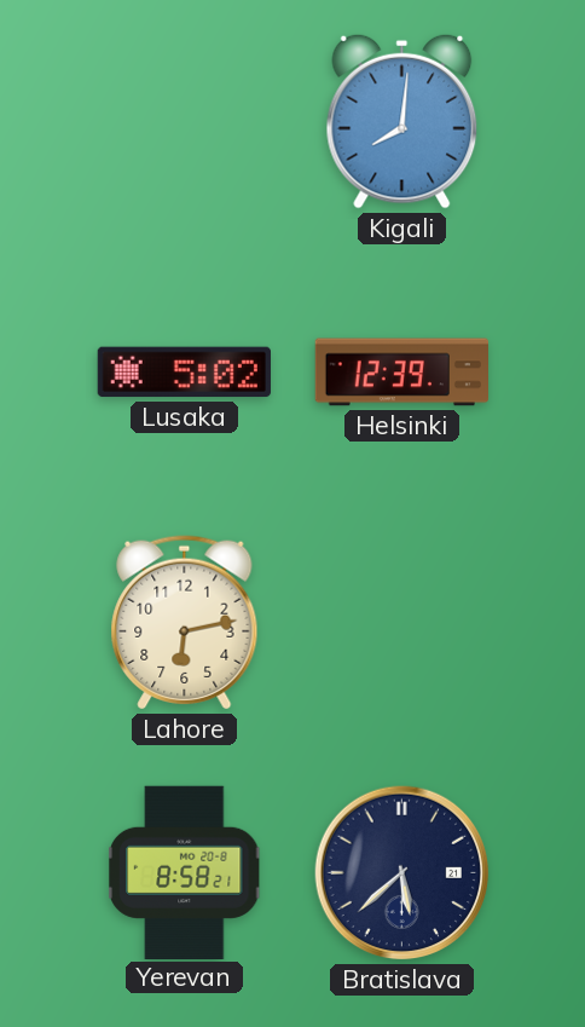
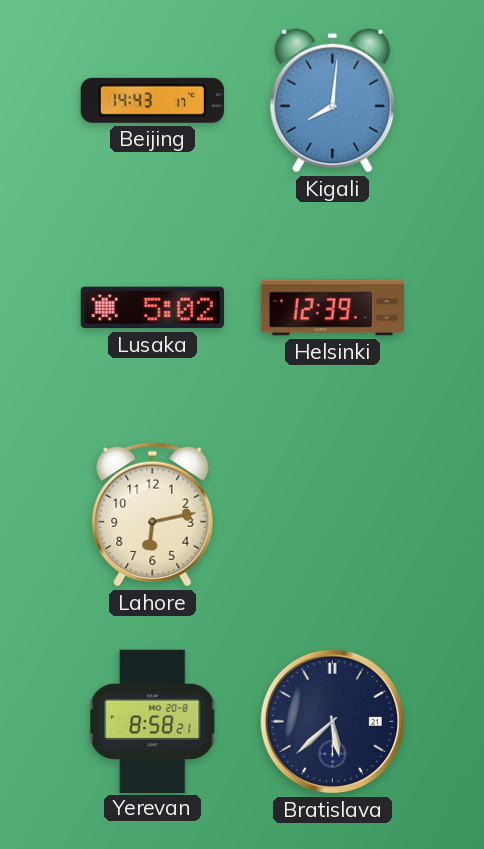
Beijing: none -> 14:43
